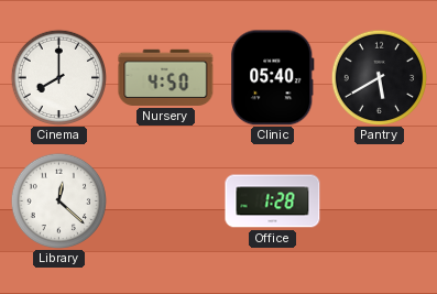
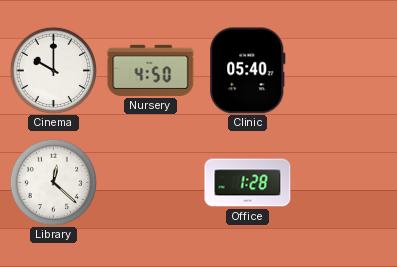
Cinema: 8:00 -> 10:00
Pantry: 5:40 -> none
